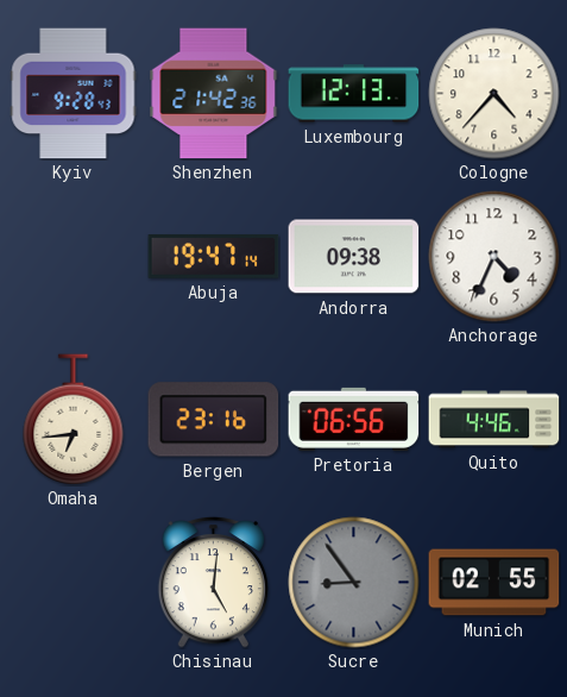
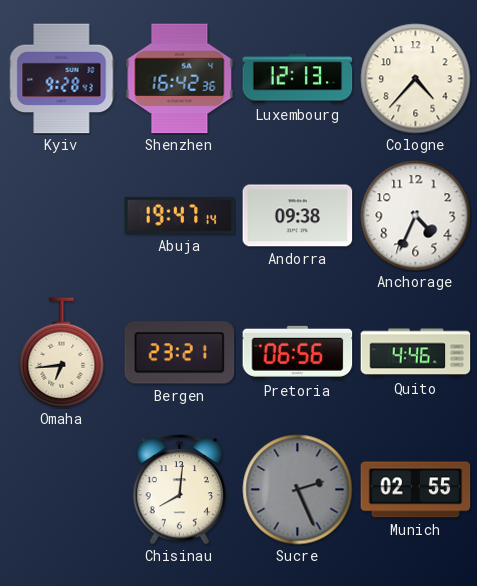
Shenzhen: 21:42 -> 16:42
Bergen: 23:16 -> 23:21
Chisinau: 5:01 -> 8:01
Sucre: 8:54 -> 2:26
